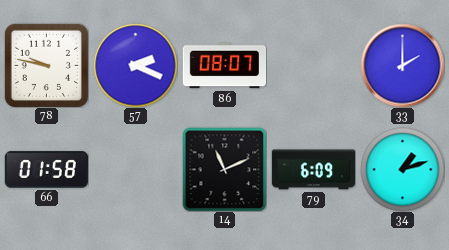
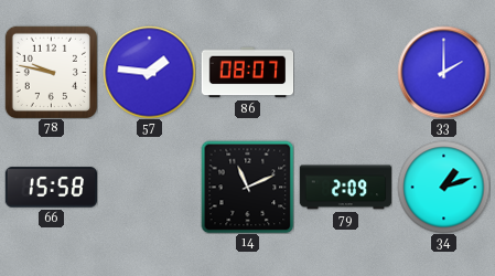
57: 2:19 -> 1:46
66: 01:58 -> 15:58
79: 6:09 -> 2:09
